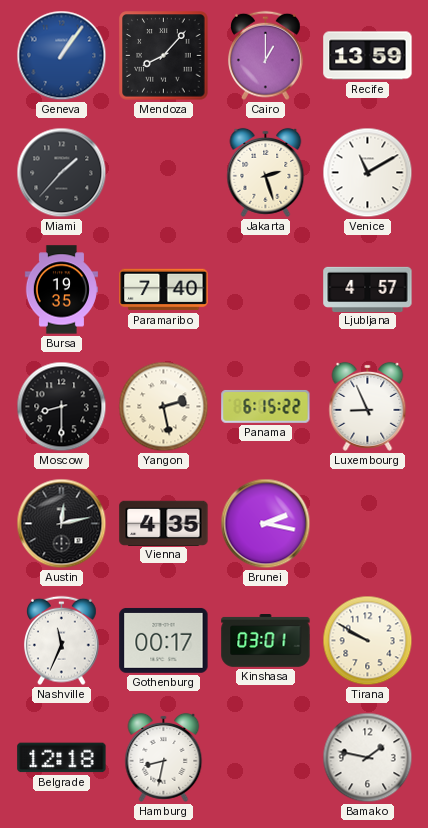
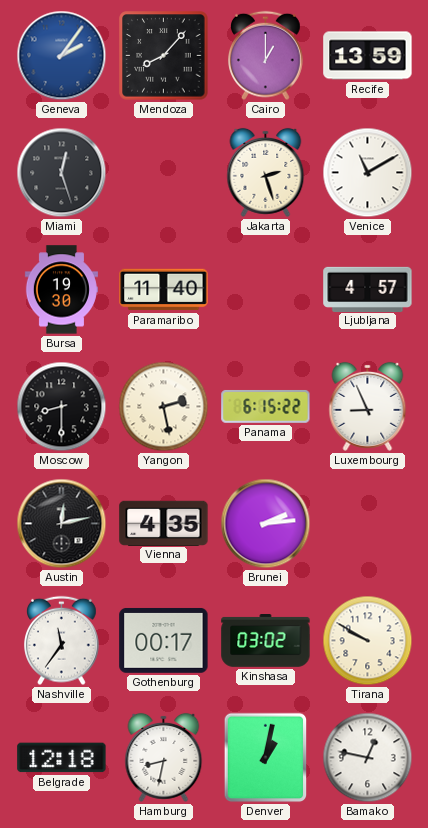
Geneva: 1:06 -> 2:06
Miami: 1:37 -> 12:27
Bursa: 19:35 -> 19:30
Paramaribo: 7:40 -> 11:40
Brunei: 2:17 -> 2:14
Nashville: 11:34 -> 11:36
Kinshasa: 03:01 -> 03:02
Denver: none -> 1:02
Bamako: 1:47 -> 12:47
